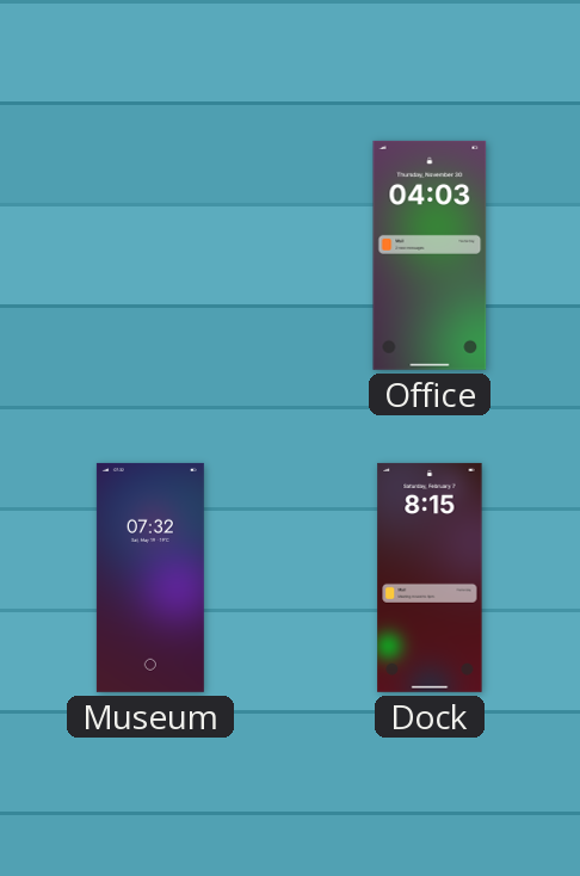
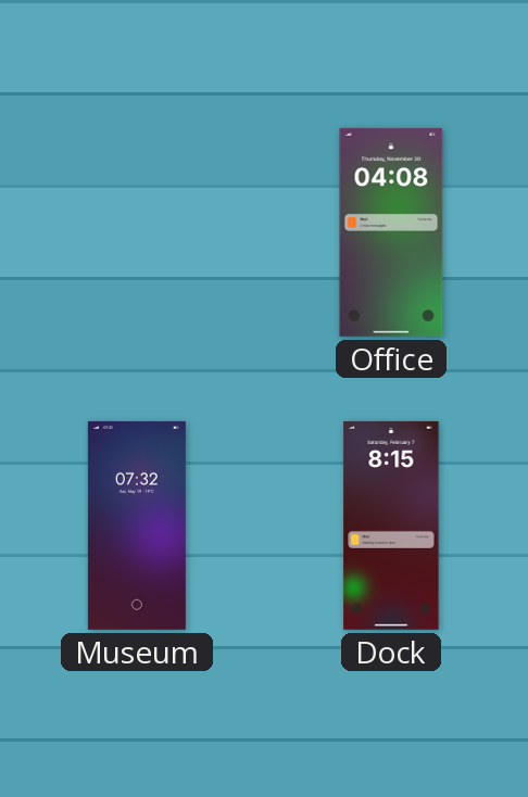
Office: 04:03 -> 04:08
